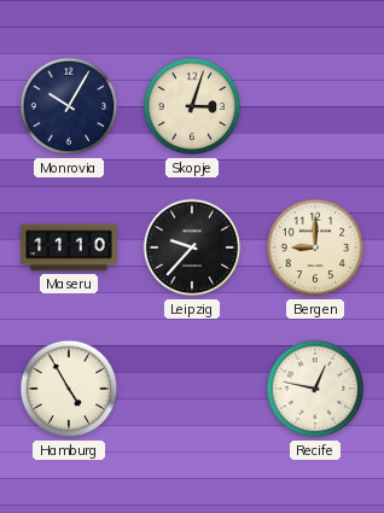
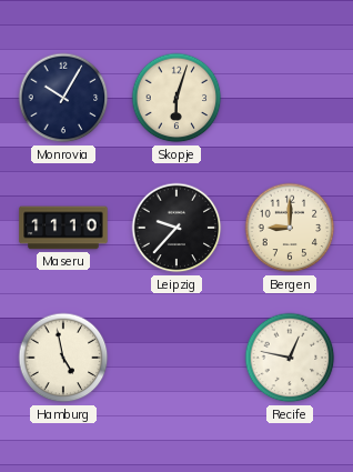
Skopje: 3:03 -> 6:03
Hamburg: 4:55 -> 4:58
